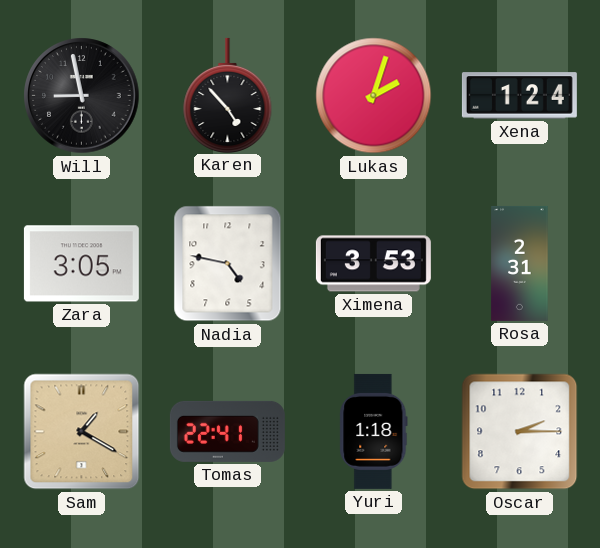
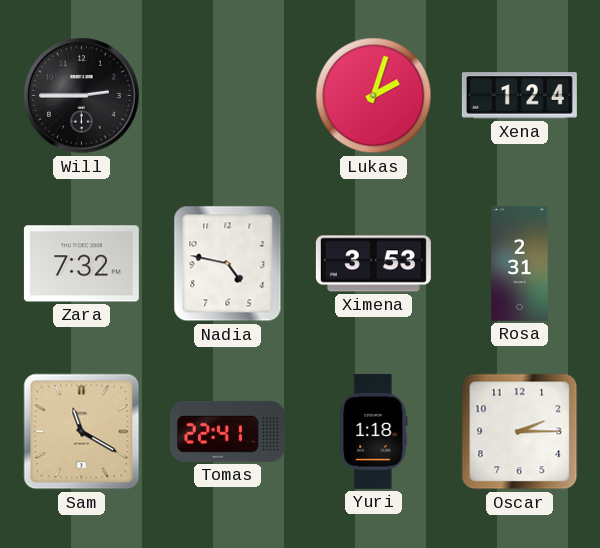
Will: 8:58 -> 2:45
Karen: 4:53 -> none
Zara: 3:05 -> 7:32
Sam: 1:20 -> 11:20
